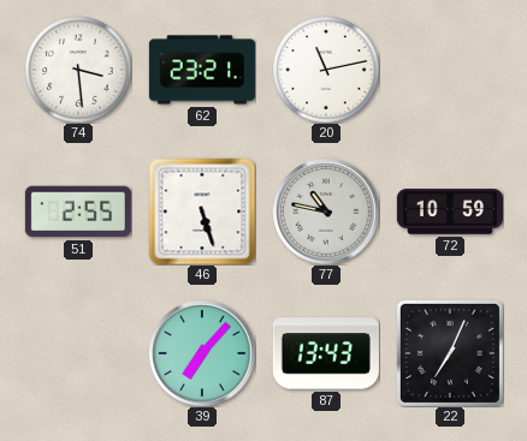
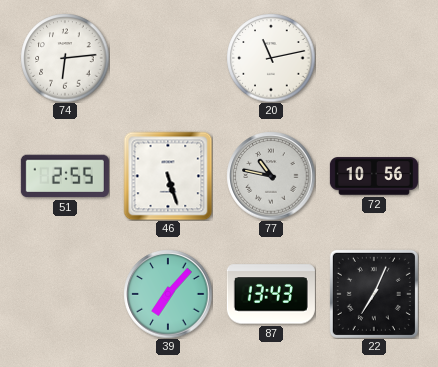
74: 3:29 -> 6:14
62: 23:21 -> none
72: 10:59 -> 10:56
